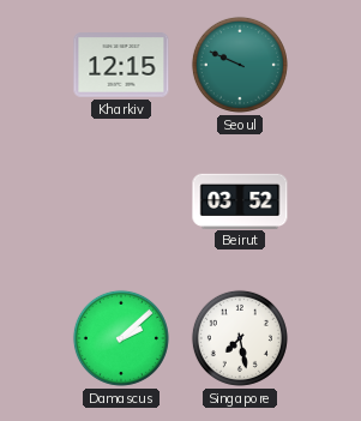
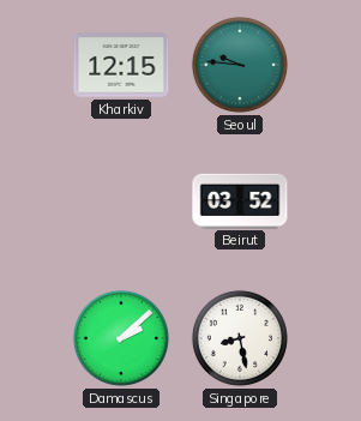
Seoul: 9:49 -> 9:46
Singapore: 7:28 -> 8:28
